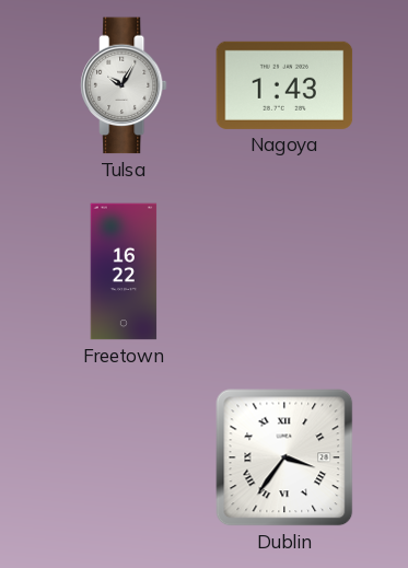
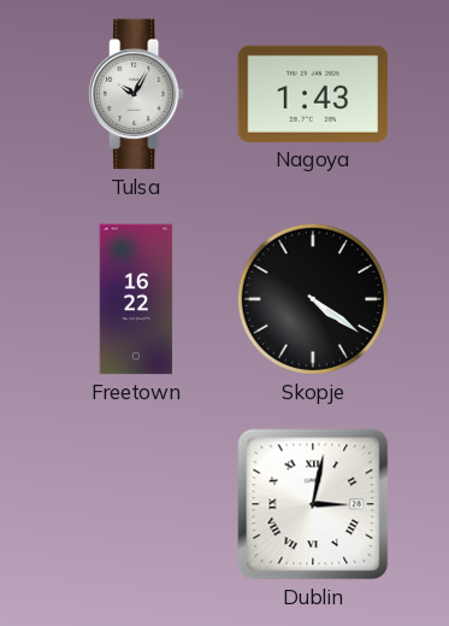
Skopje: none -> 4:21
Dublin: 3:36 -> 3:02
